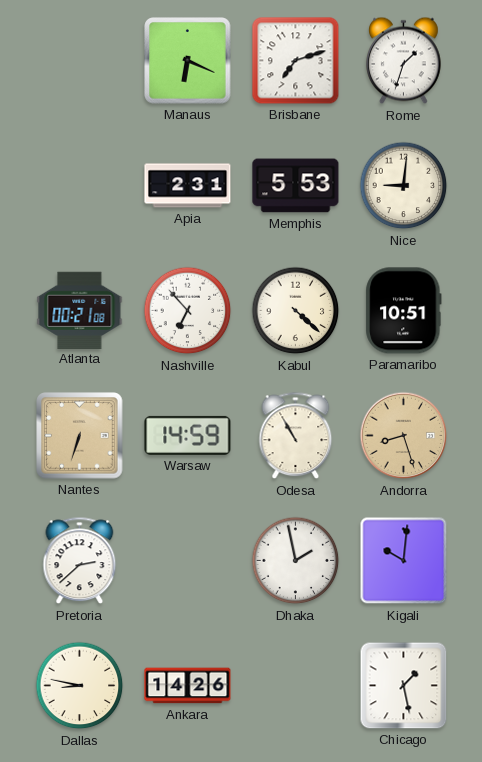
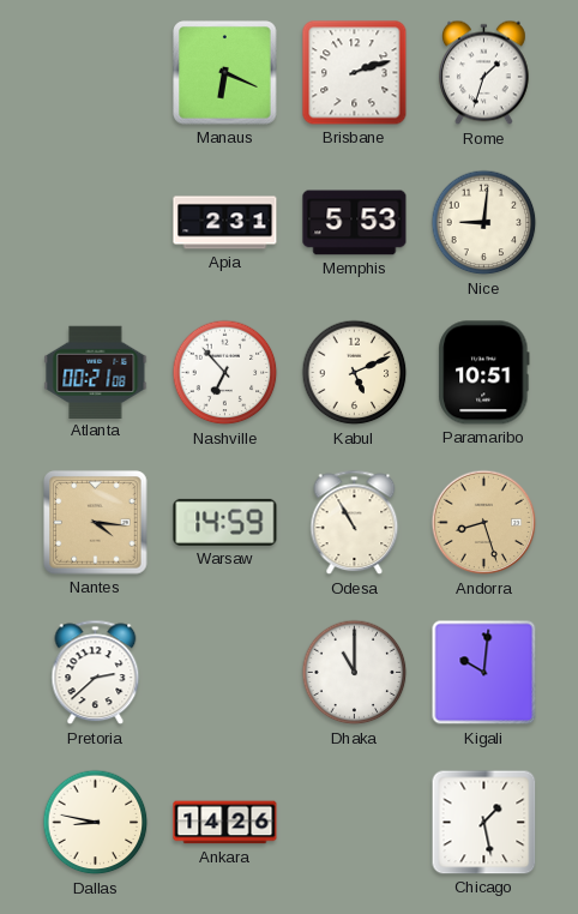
Brisbane: 7:12 -> 2:12
Kabul: 4:22 -> 5:11
Nantes: 6:33 -> 4:16
Dhaka: 1:58 -> 11:00
